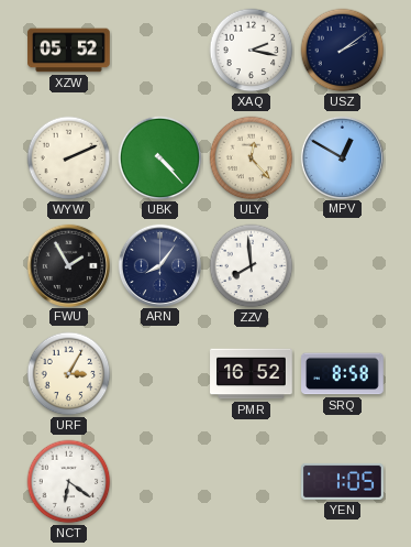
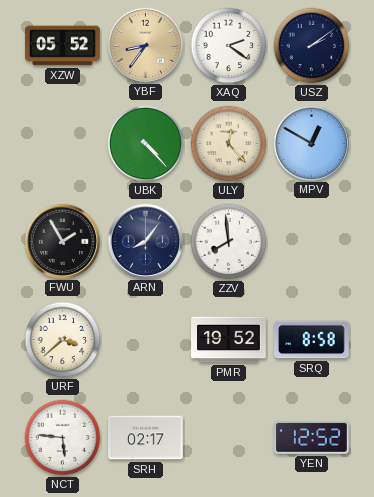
YBF: none -> 8:36
XAQ: 2:17 -> 2:21
WYW: 2:11 -> none
URF: 3:05 -> 3:38
PMR: 16:52 -> 19:52
NCT: 6:21 -> 5:46
SRH: none -> 02:17
YEN: 1:05 -> 12:52
